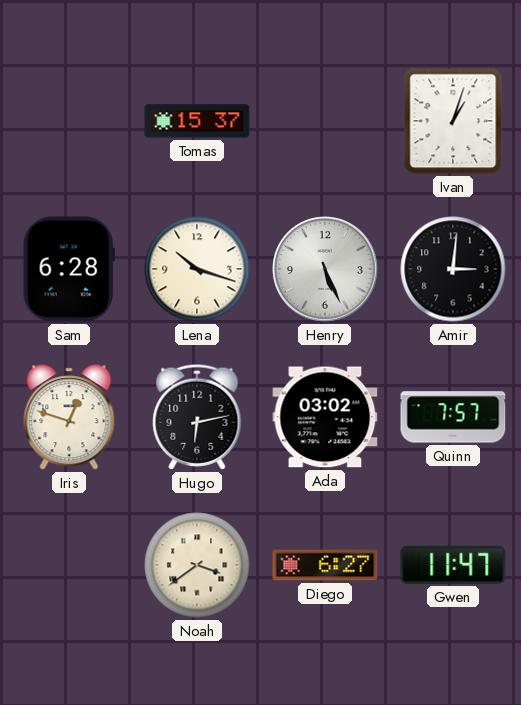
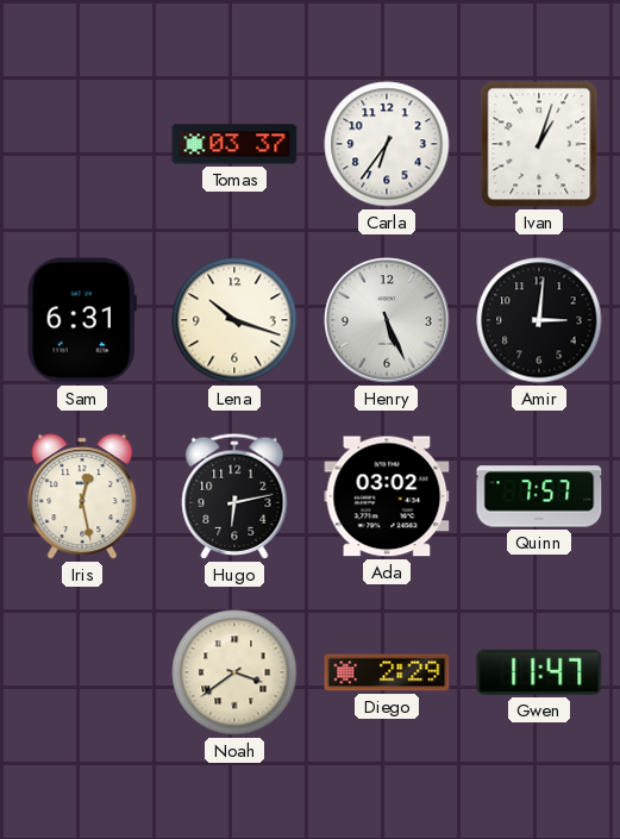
Tomas: 15:37 -> 03:37
Carla: none -> 6:36
Sam: 6:28 -> 6:31
Iris: 12:48 -> 12:28
Diego: 6:27 -> 2:29
